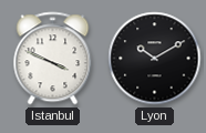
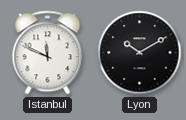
Istanbul: 3:49 -> 11:49
